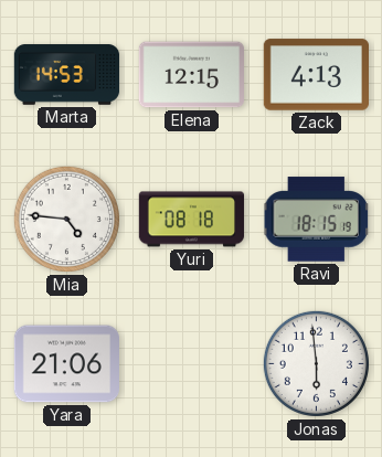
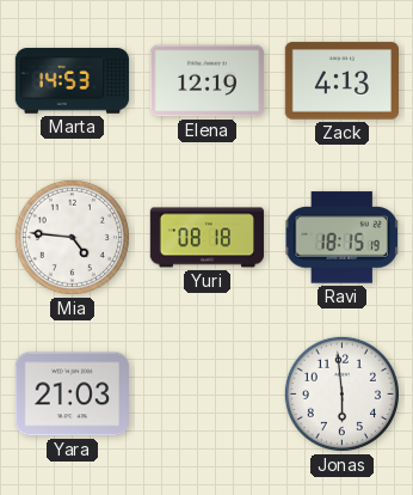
Elena: 12:15 -> 12:19
Yara: 21:06 -> 21:03
